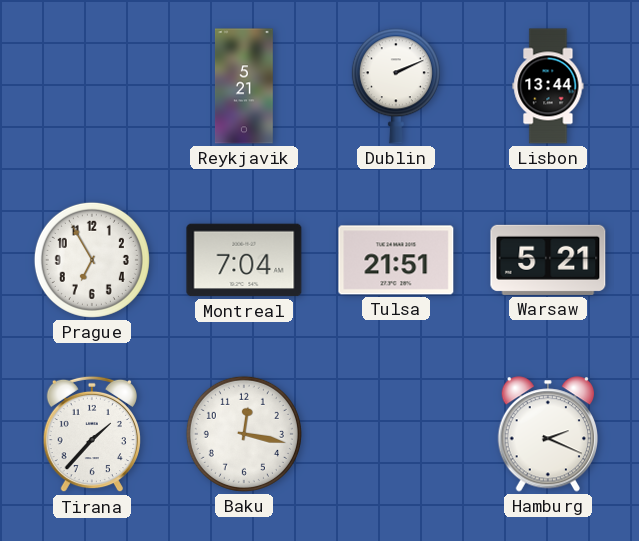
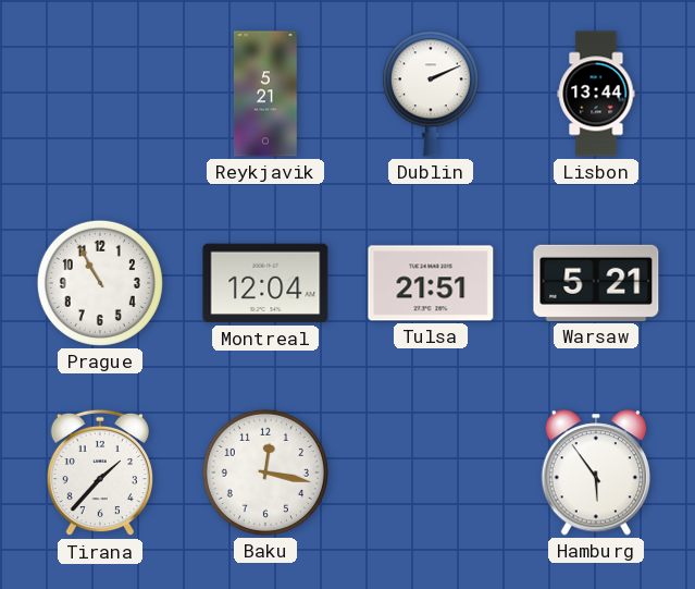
Prague: 6:55 -> 10:55
Montreal: 7:04 -> 12:04
Hamburg: 2:19 -> 5:54
